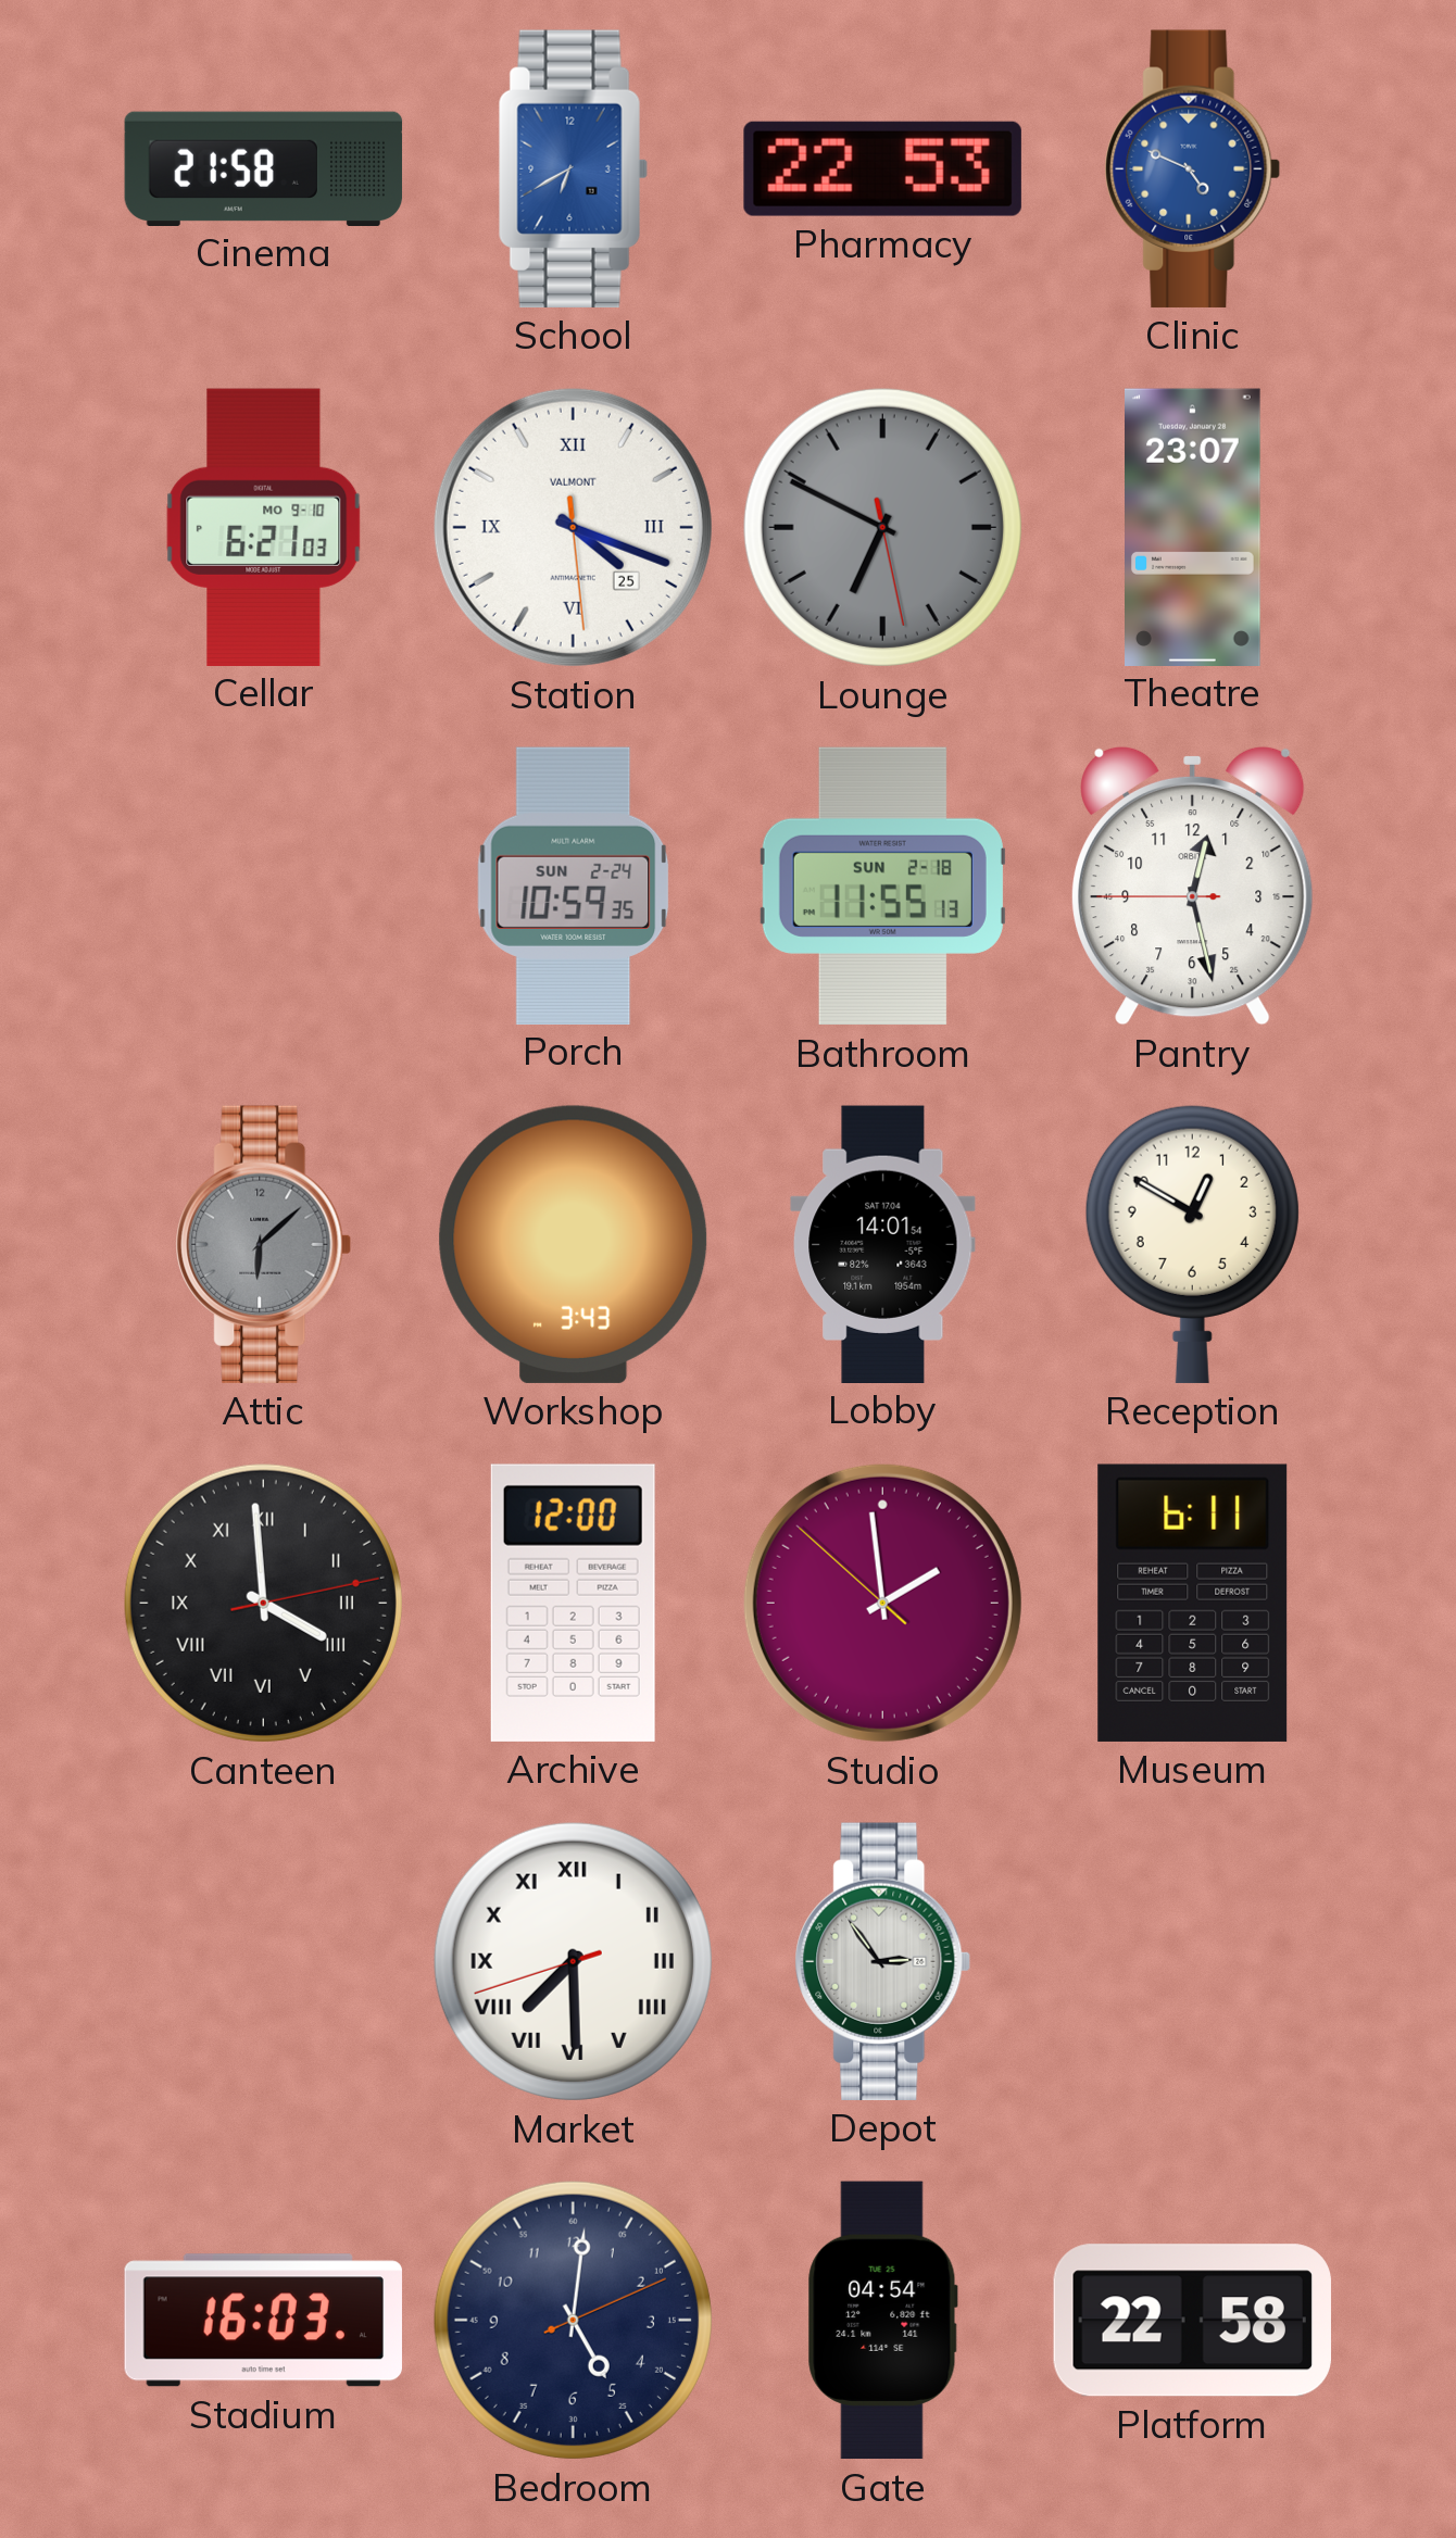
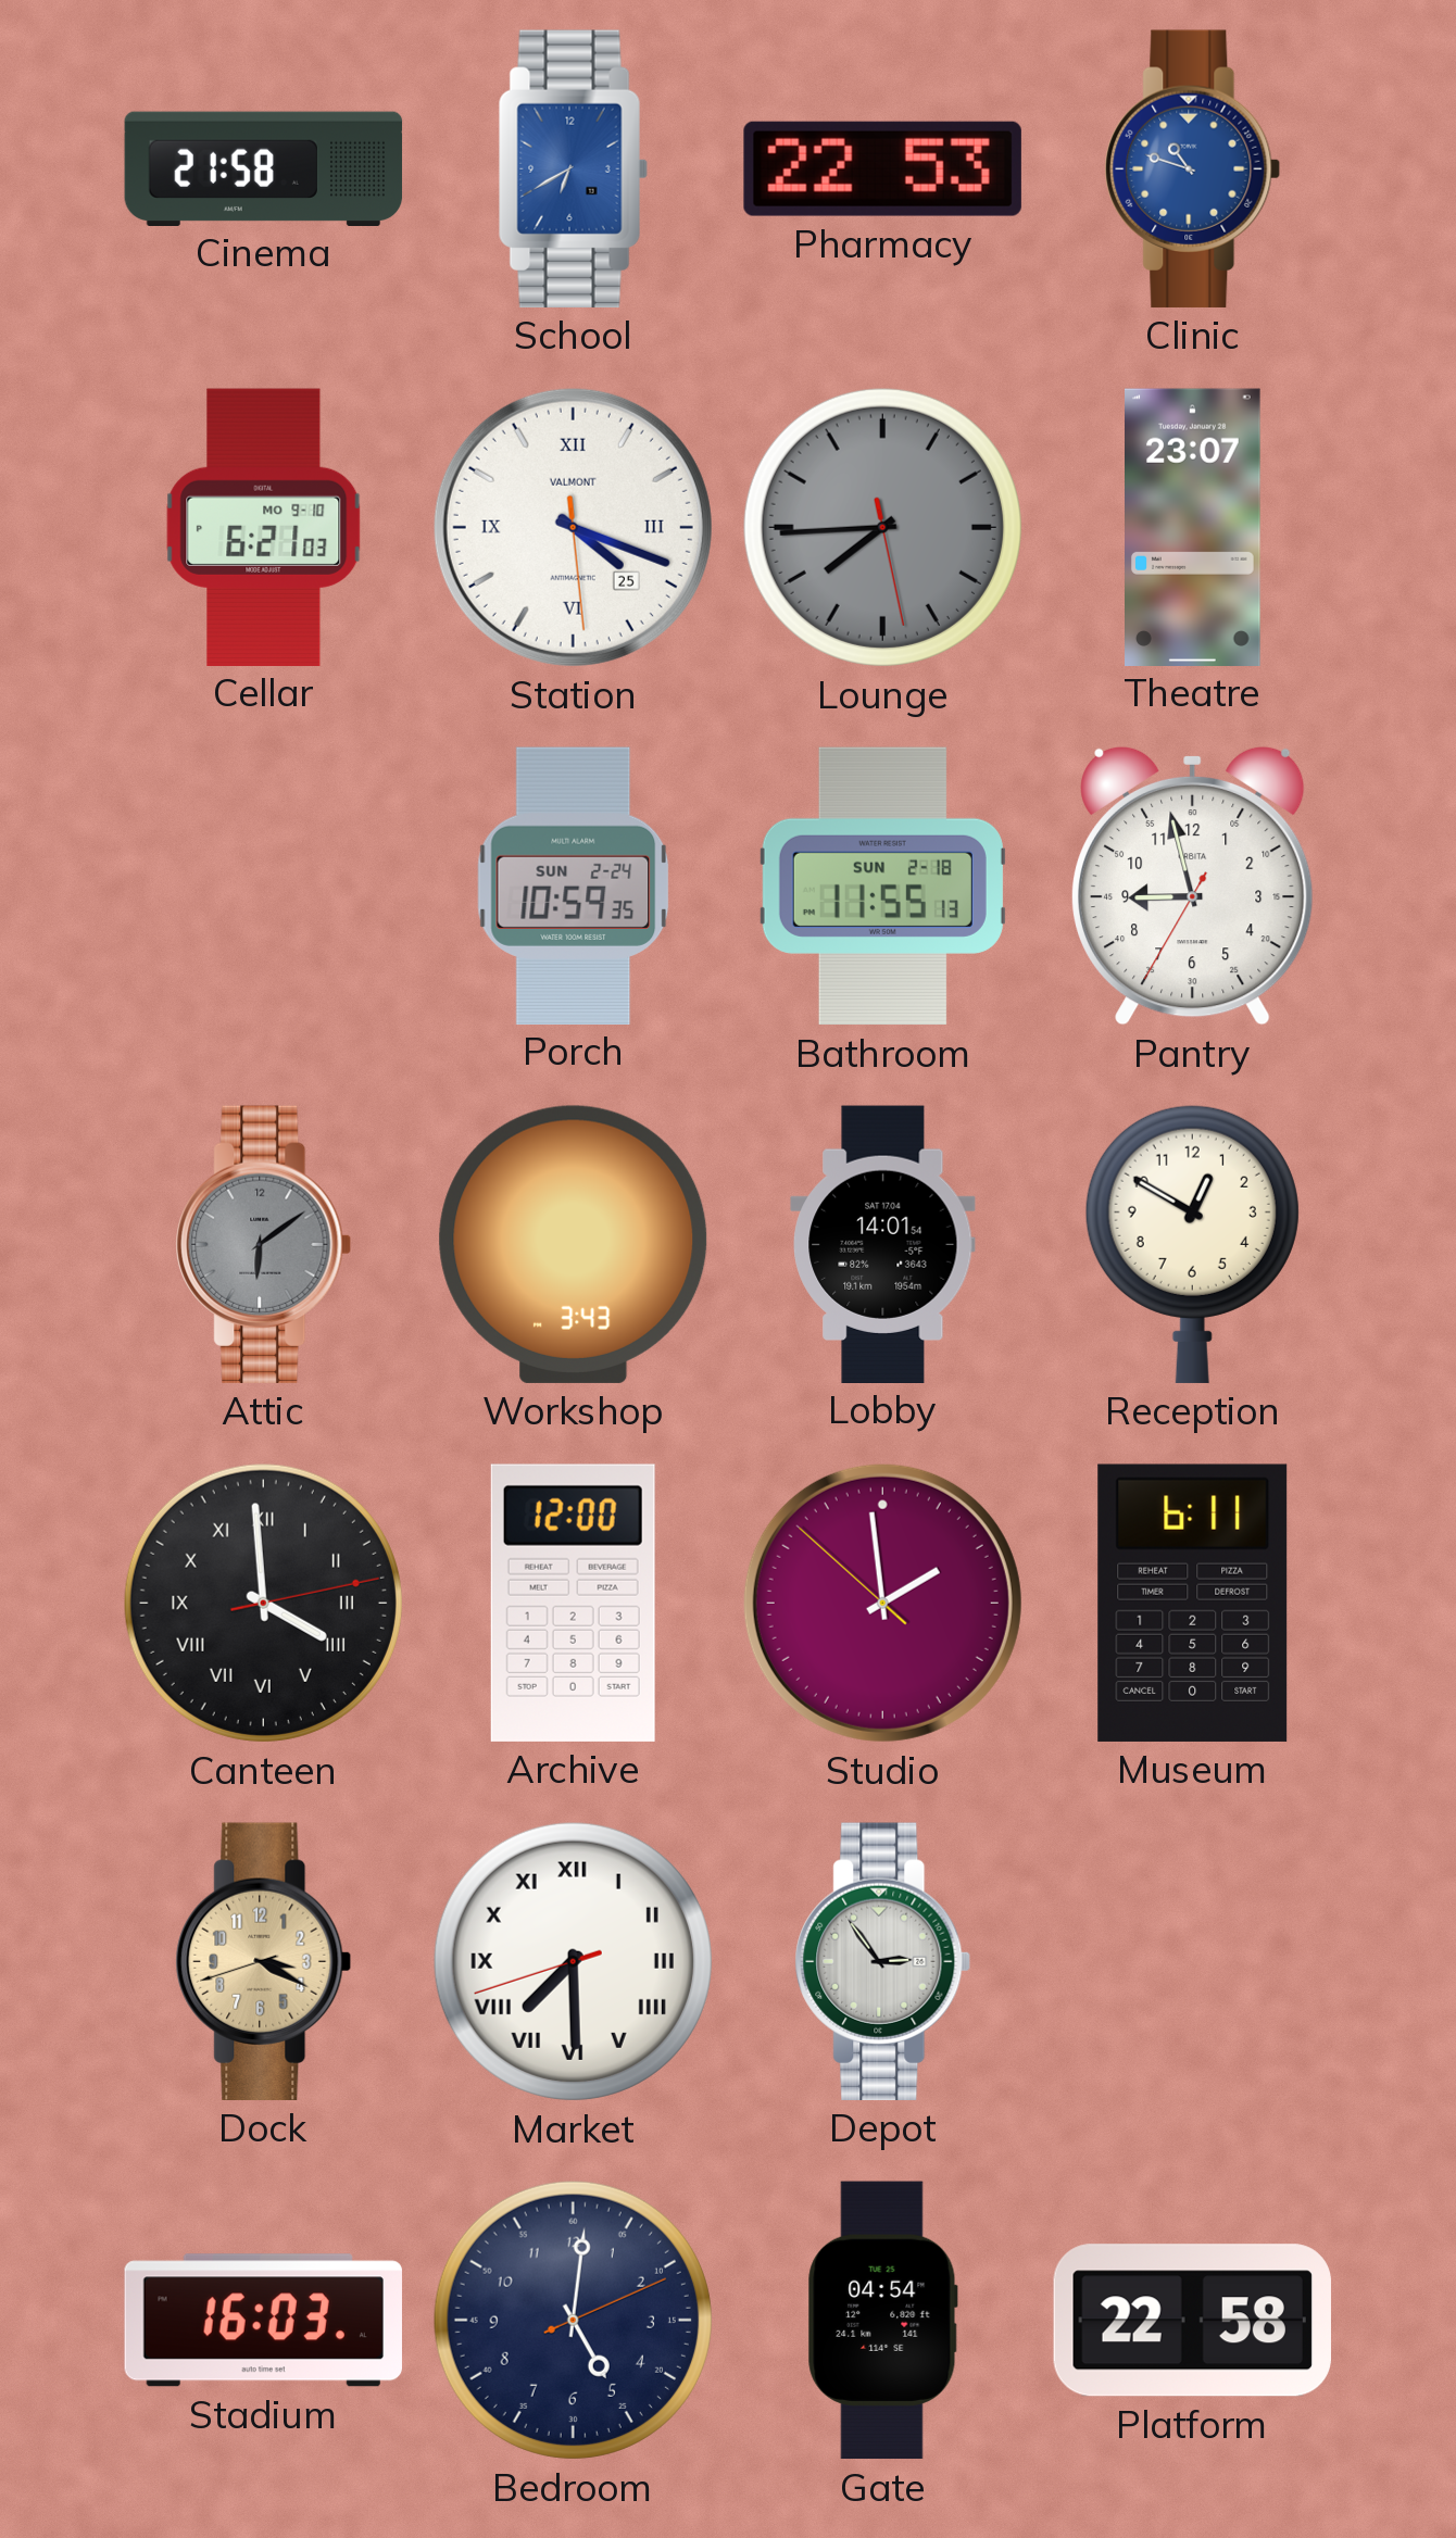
Clinic: 4:49 -> 10:48
Lounge: 6:49 -> 7:44
Pantry: 12:27 -> 8:57
Attic: 6:08 -> 6:09
Dock: none -> 3:19
